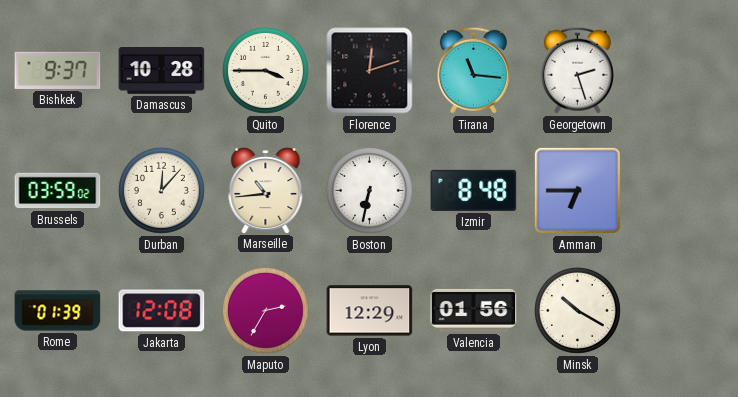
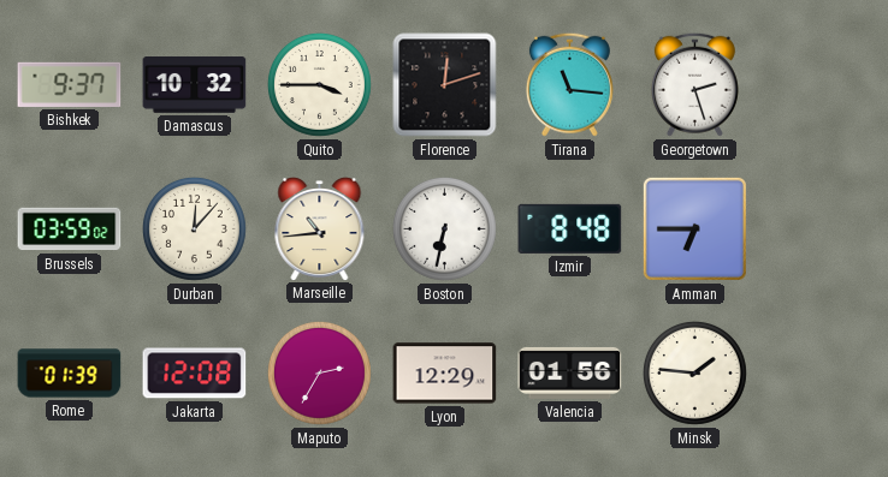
Damascus: 10:28 -> 10:32
Minsk: 10:20 -> 1:46
